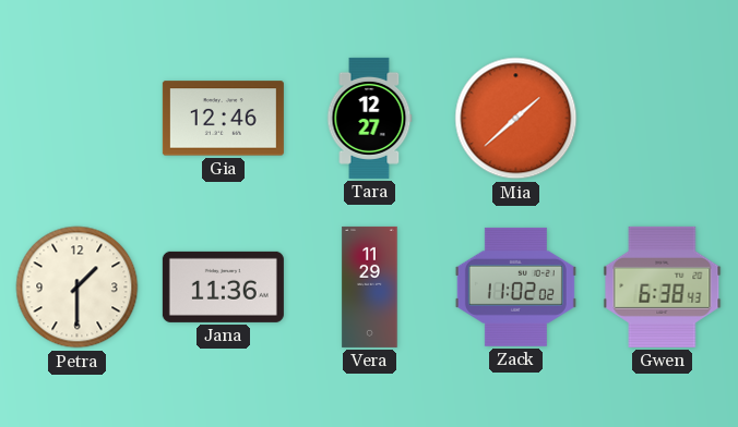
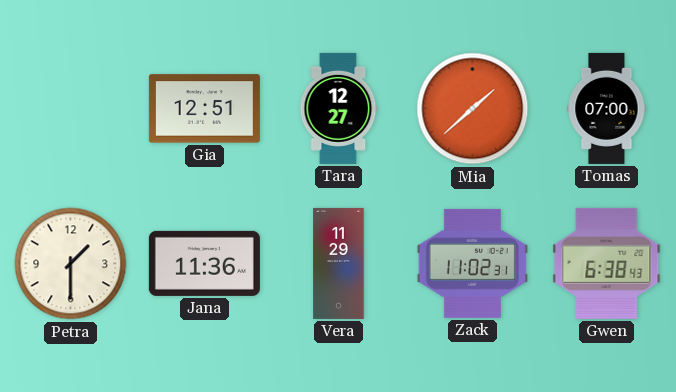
Gia: 12:46 -> 12:51
Tomas: none -> 07:00
Zack: 11:02:02 -> 11:02:31
